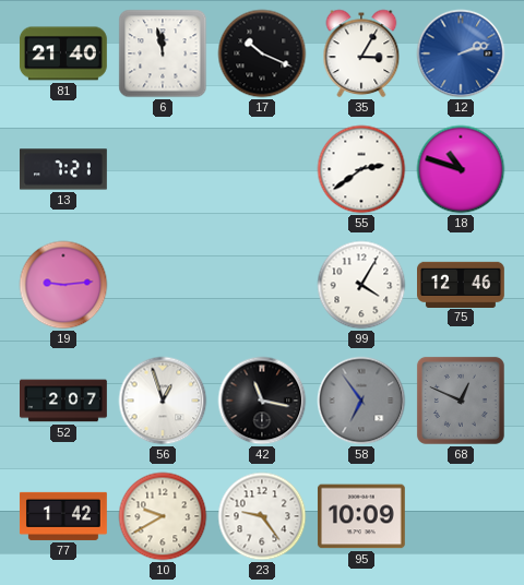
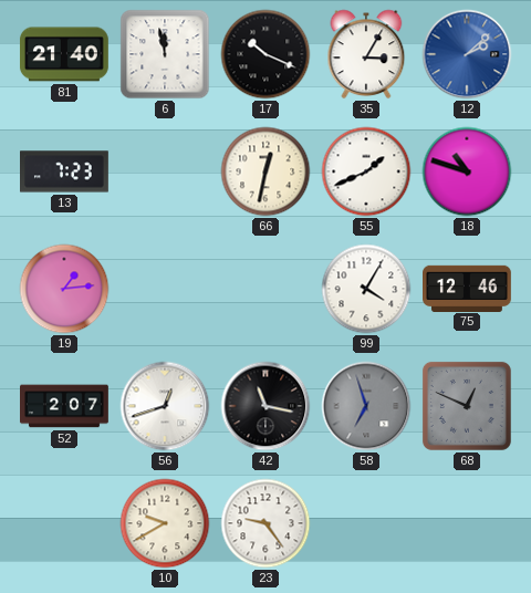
12: 2:12 -> 2:08
13: 7:21 -> 7:23
66: none -> 12:32
55: 2:39 -> 1:41
19: 9:14 -> 1:14
56: 12:57 -> 12:42
58: 6:54 -> 6:57
77: 1:42 -> none
95: 10:09 -> none
